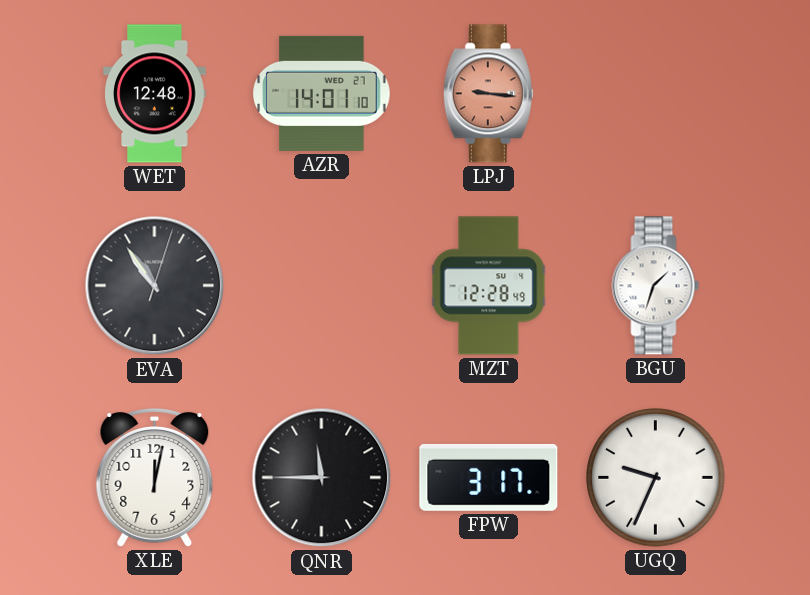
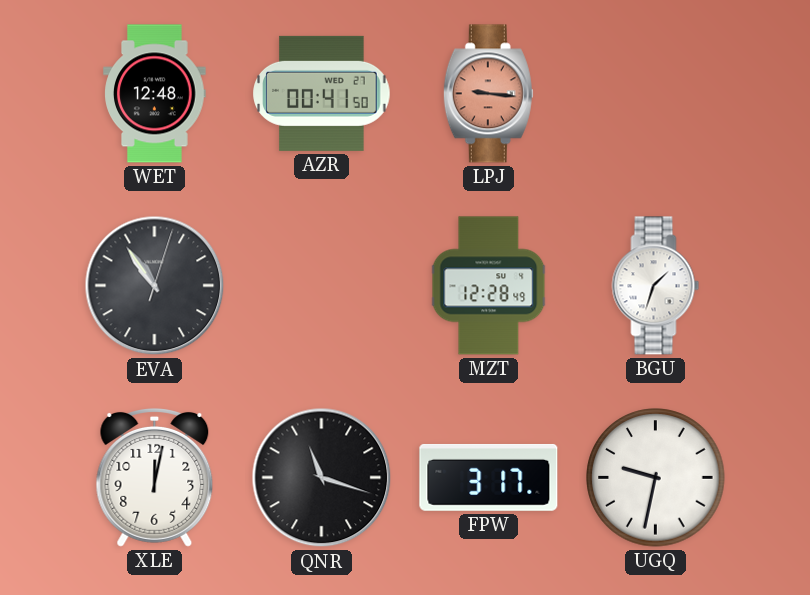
AZR: 14:01 -> 00:41
QNR: 11:45 -> 11:18
UGQ: 9:34 -> 9:32
